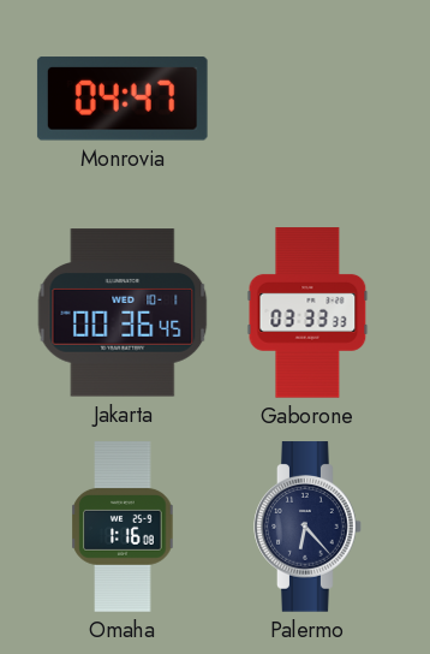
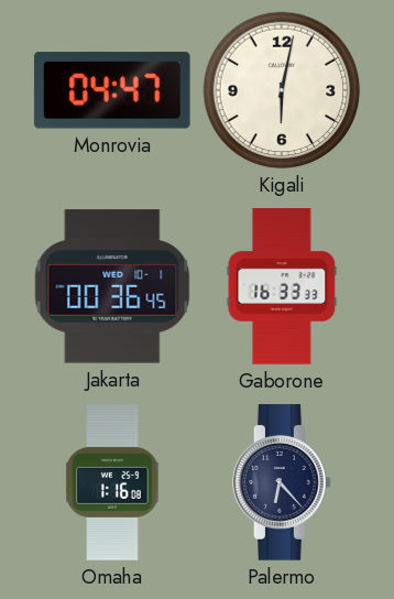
Kigali: none -> 6:02
Gaborone: 03:33 -> 16:33
